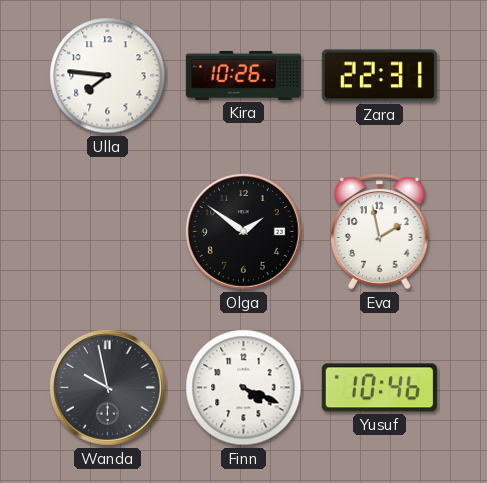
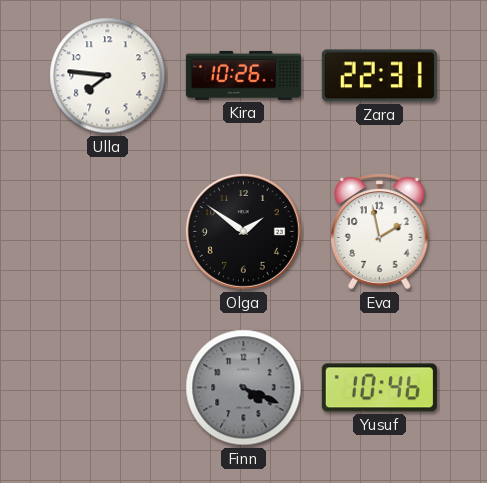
Wanda: 9:58 -> none
Finn dial: white -> grey
